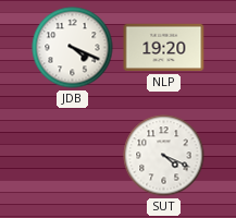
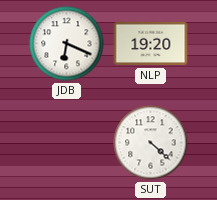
JDB: 4:19 -> 6:19
SUT: 4:19 -> 4:22
